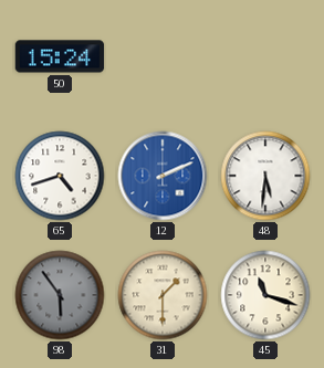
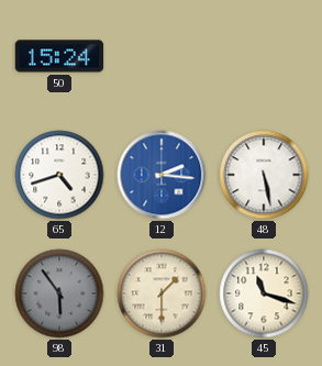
12: 2:11 -> 2:16
48: 5:31 -> 5:28
